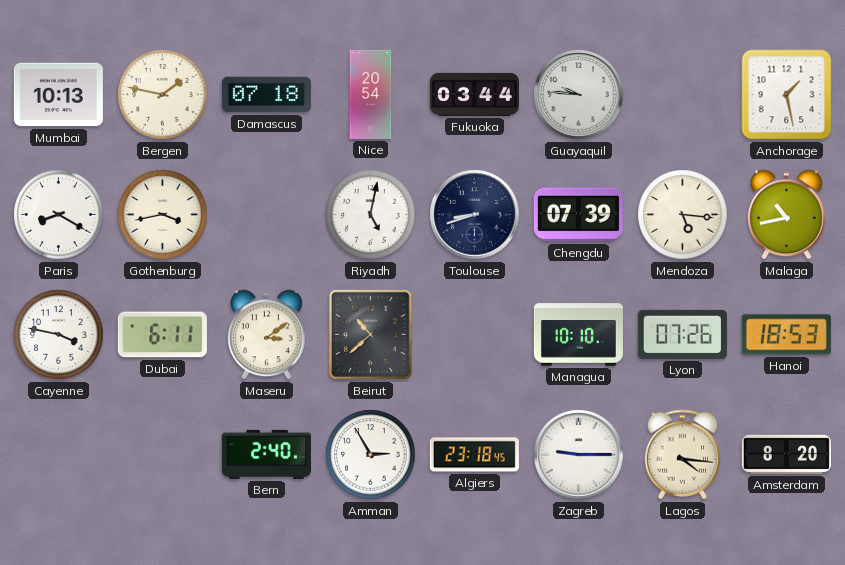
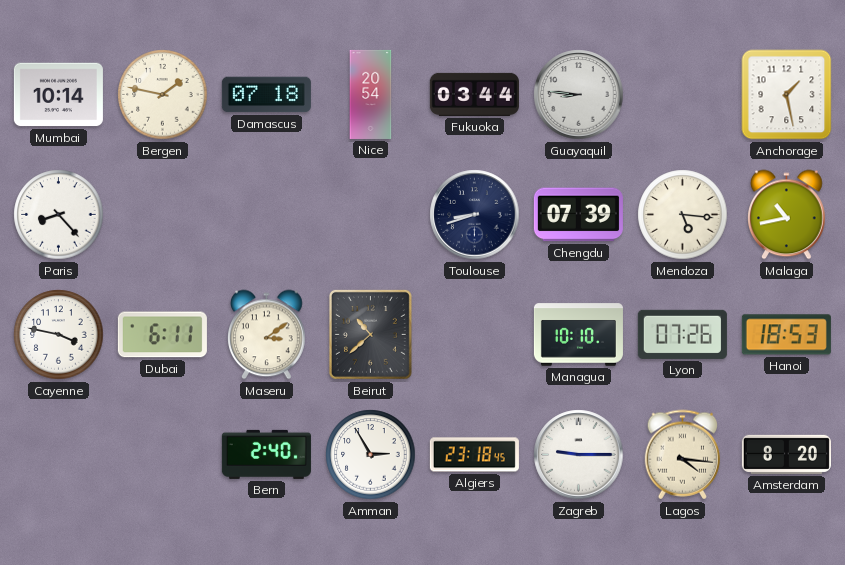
Mumbai: 10:13 -> 10:14
Guayaquil: 9:46 -> 8:46
Paris: 8:20 -> 8:23
Gothenburg: 3:43 -> none
Riyadh: 5:02 -> none
